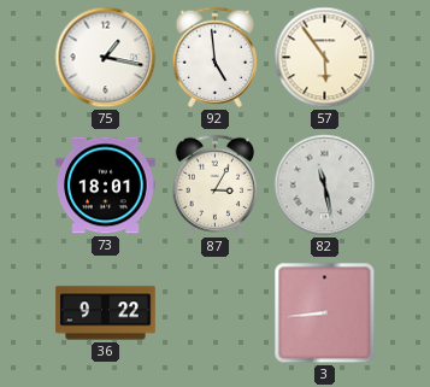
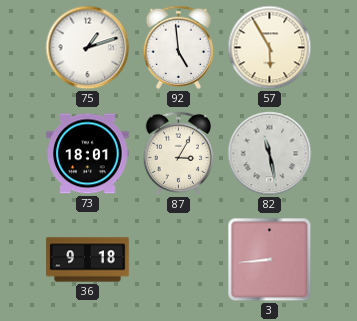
75: 1:17 -> 1:12
57: 5:54 -> 5:55
36: 9:22 -> 9:18
